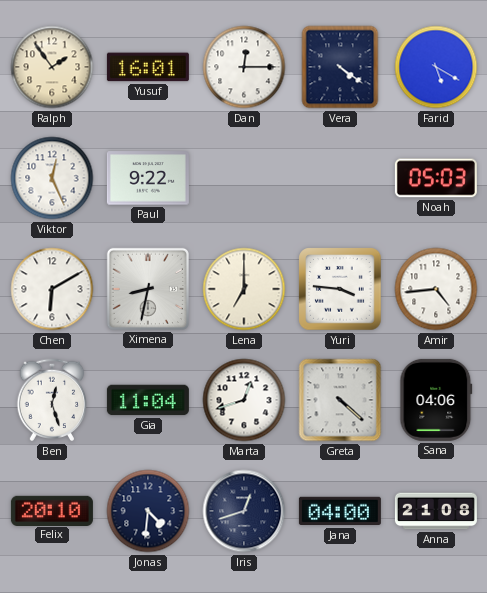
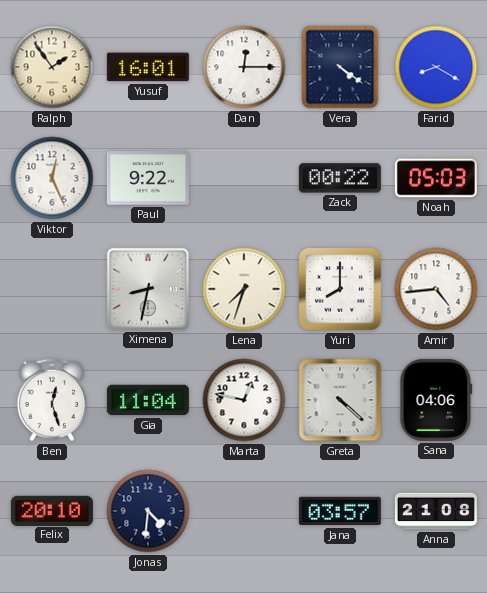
Farid: 5:20 -> 8:20
Zack: none -> 00:22
Chen: 6:10 -> none
Lena: 7:00 -> 7:33
Yuri: 3:46 -> 8:00
Marta: 12:42 -> 12:47
Iris: 12:42 -> none
Jana: 04:00 -> 03:57
